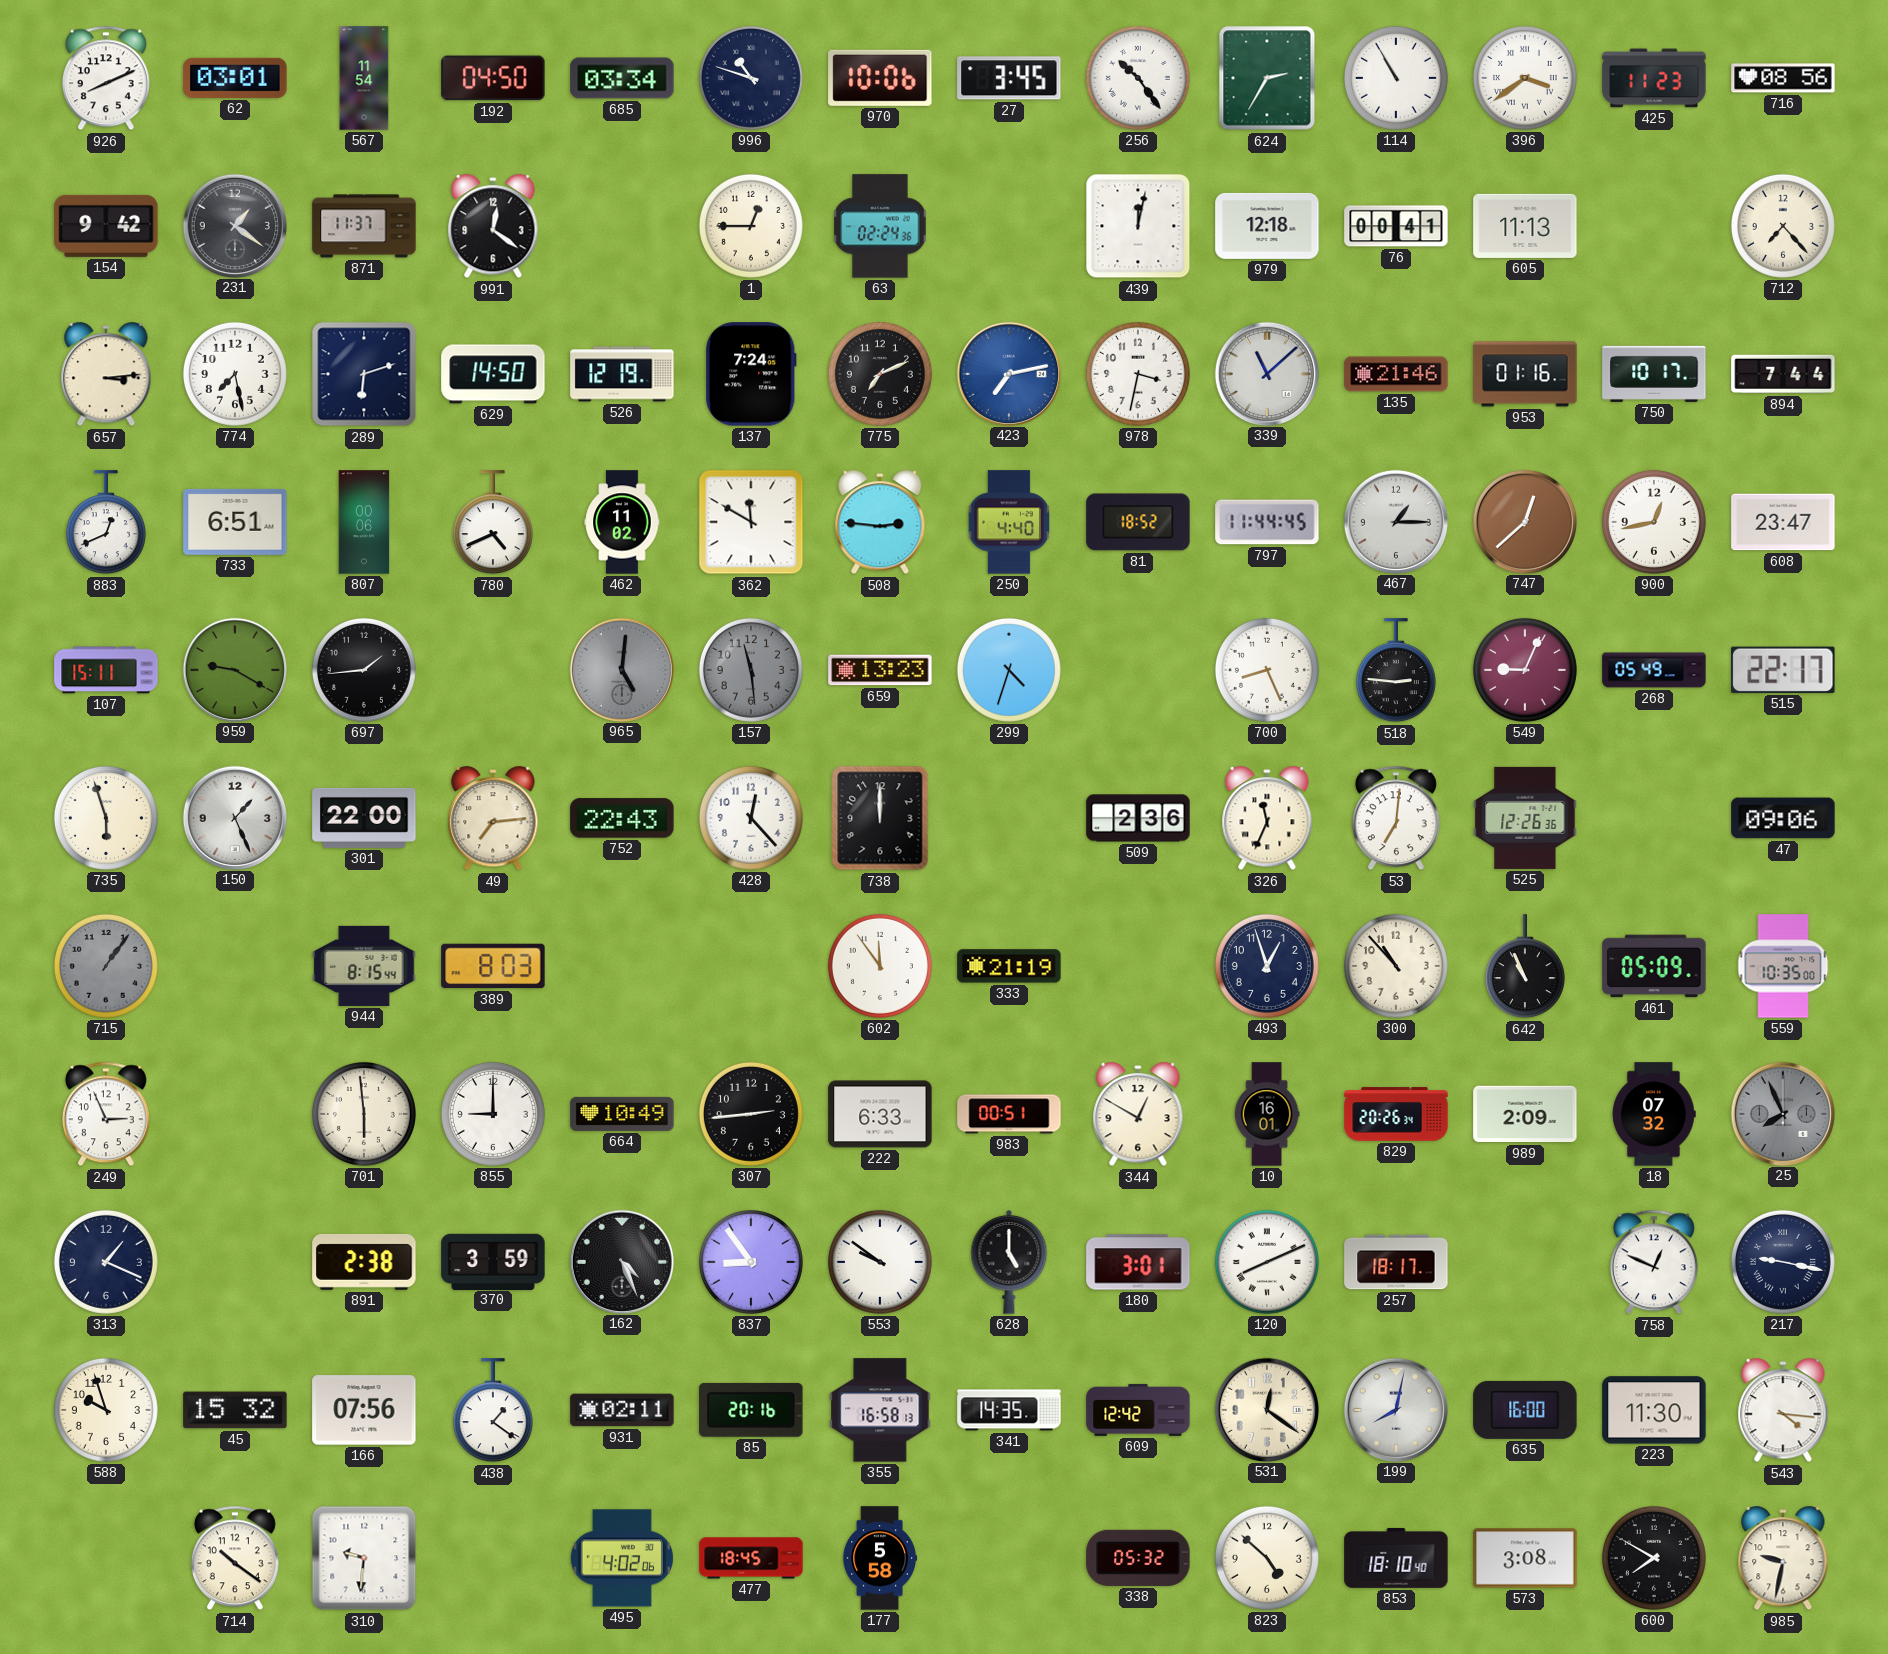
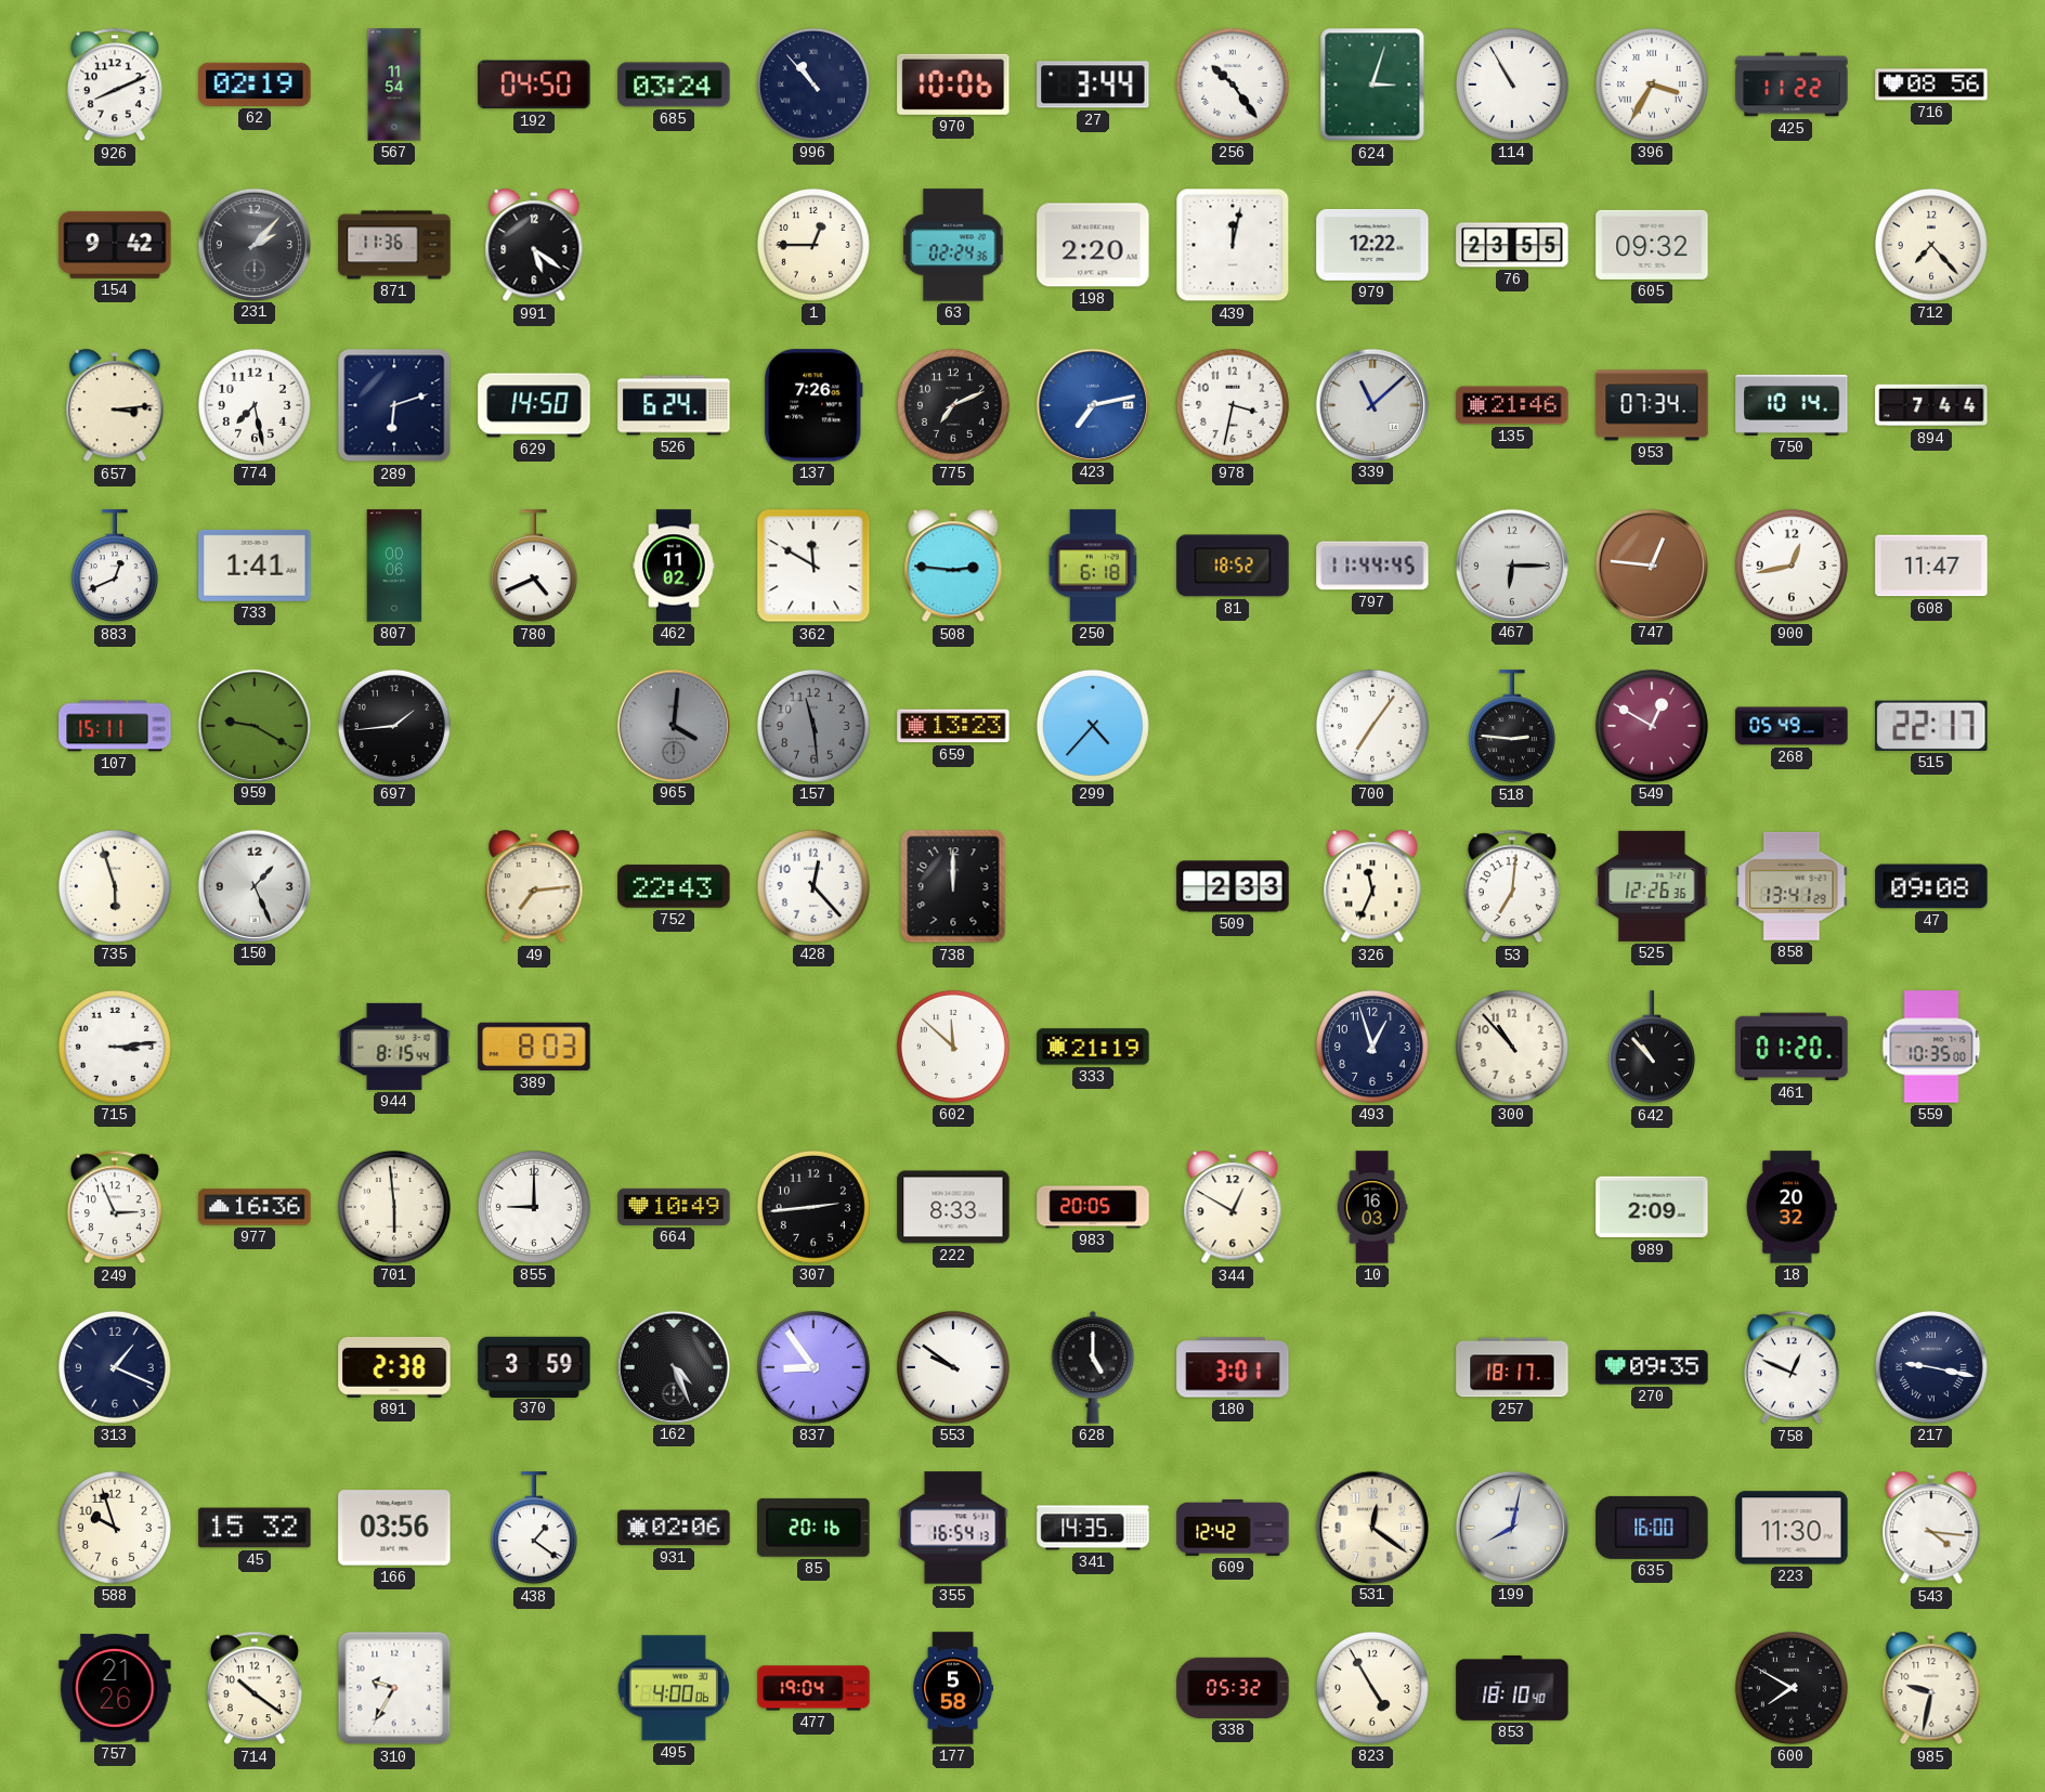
62: 03:01 -> 02:19
685: 03:34 -> 03:24
996: 10:48 -> 10:53
27: 3:45 -> 3:44
624: 2:35 -> 3:03
396: 3:39 -> 3:35
425: 11:23 -> 11:22
231: 1:21 -> 2:07
871: 11:37 -> 11:36
991: 12:21 -> 5:21
198: none -> 2:20
979: 12:18 -> 12:22
76: 00:41 -> 23:55
605: 11:13 -> 09:32
526: 12:19 -> 6:24
137: 7:24 -> 7:26
953: 01:16 -> 07:34
750: 10:17 -> 10:14
733: 6:51 -> 1:41
250: 4:40 -> 6:18
467: 1:15 -> 6:15
747: 12:38 -> 12:46
608: 23:47 -> 11:47
965: 5:01 -> 4:01
299: 4:33 -> 4:37
700: 8:26 -> 7:06
549: 9:04 -> 12:50
301: 22:00 -> none
509: 2:36 -> 2:33
858: none -> 13:41
47: 09:06 -> 09:08
715: 1:06 -> 3:14
715 dial: grey -> white
602: 11:54 -> 11:52
642: 10:56 -> 10:53
461: 05:09 -> 01:20
977: none -> 16:36
222: 6:33 -> 8:33
983: 00:51 -> 20:05
10: 16:01 -> 16:03
829: 20:26 -> none
18: 07:32 -> 20:32
25: 7:56 -> none
120: 8:11 -> none
270: none -> 09:35
166: 07:56 -> 03:56
931: 02:11 -> 02:06
355: 16:58 -> 16:54
757: none -> 21:26
310: 9:31 -> 9:35
495: 4:02 -> 4:00
477: 18:45 -> 19:04
823: 4:52 -> 4:55
573: 3:08 -> none
